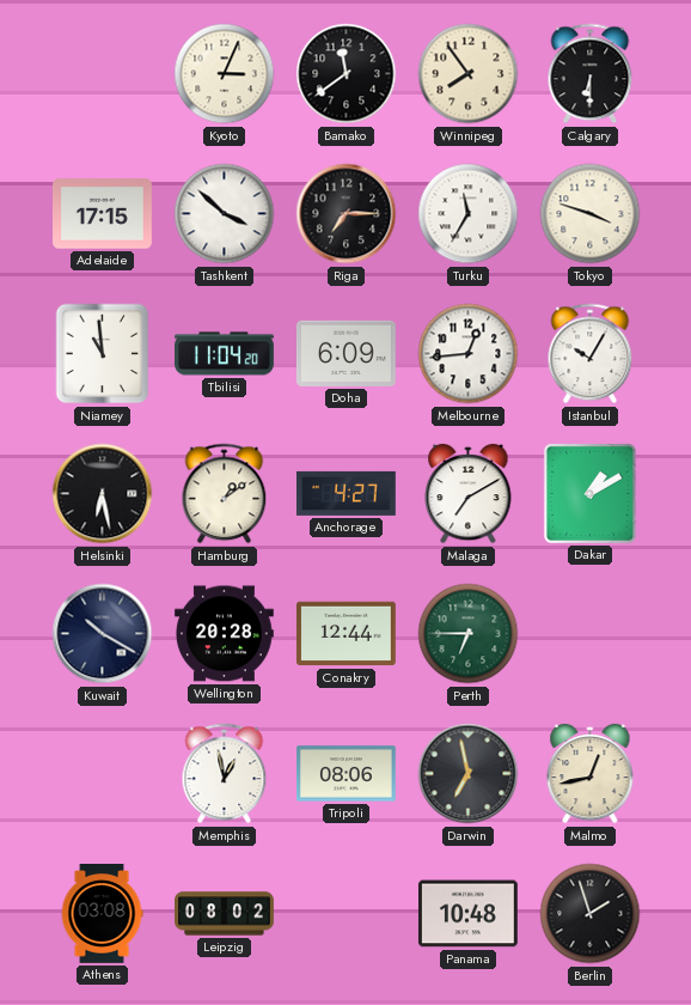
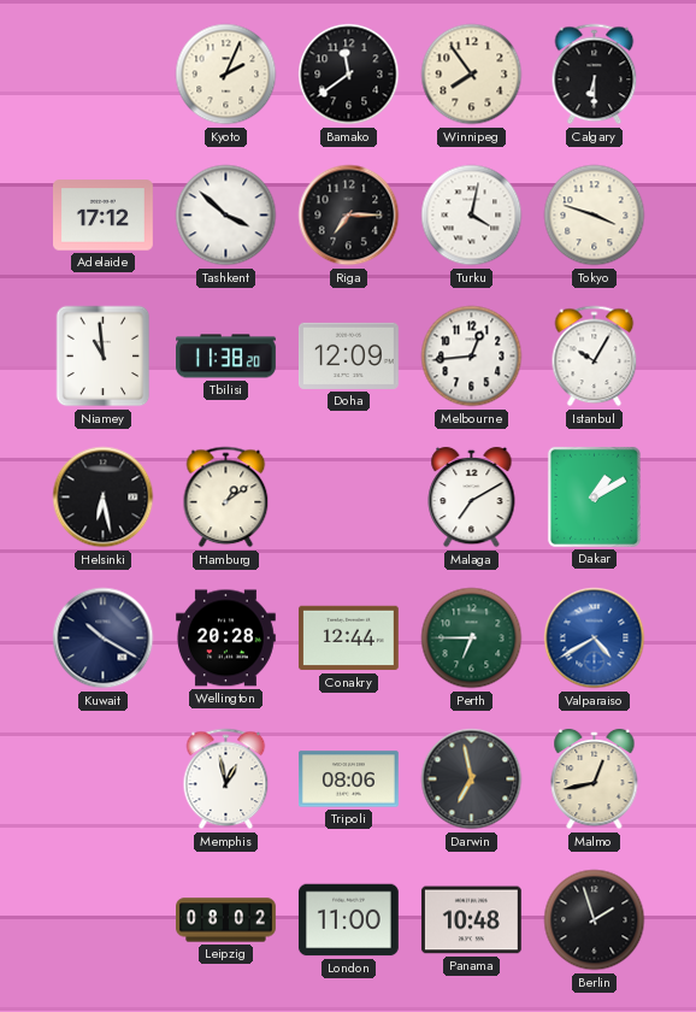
Kyoto: 3:04 -> 2:04
Adelaide: 17:15 -> 17:12
Turku: 11:35 -> 4:02
Tbilisi: 11:04 -> 11:38
Doha: 6:09 -> 12:09
Anchorage: 4:27 -> none
Valparaiso: none -> 4:40
Athens: 03:08 -> none
London: none -> 11:00
